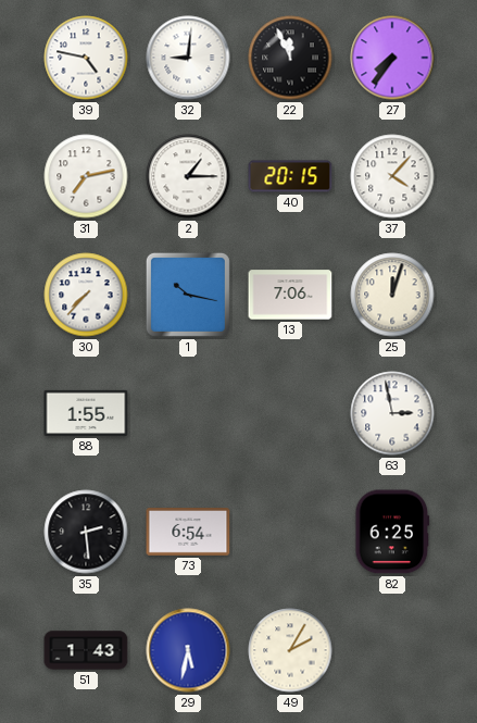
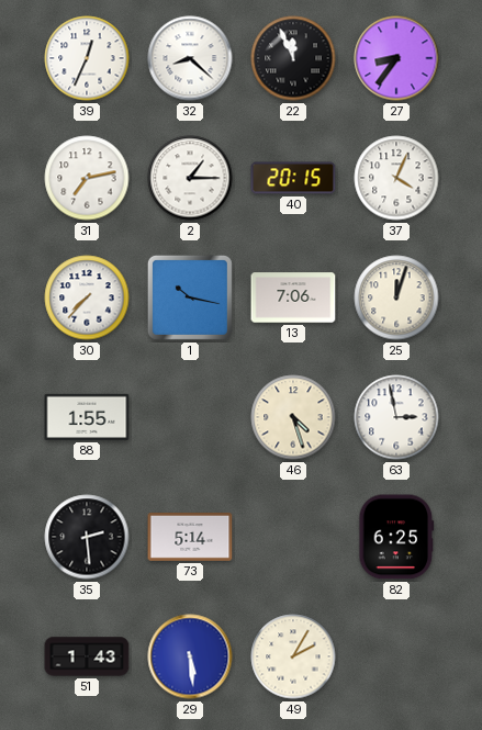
39: 4:47 -> 12:34
32: 9:01 -> 8:22
27: 7:36 -> 8:36
37: 4:07 -> 4:04
46: none -> 4:27
73: 6:54 -> 5:14
29: 5:32 -> 5:29
